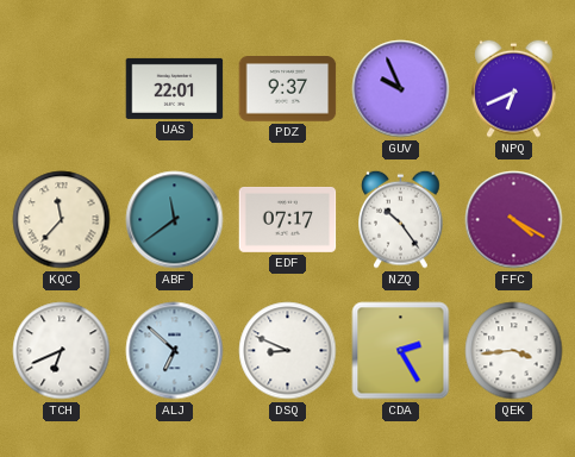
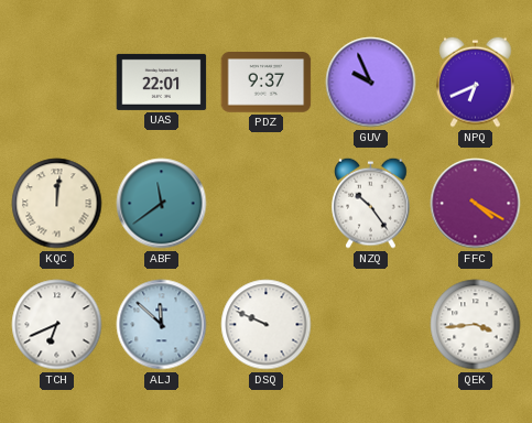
KQC: 11:37 -> 12:01
EDF: 07:17 -> none
ALJ: 6:52 -> 11:52
DSQ: 8:49 -> 9:49
CDA: 2:25 -> none
